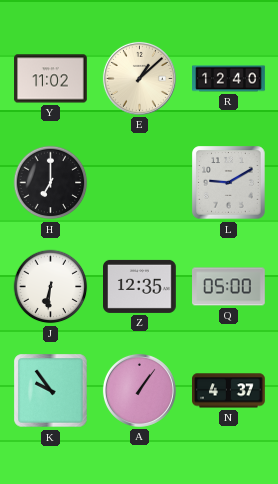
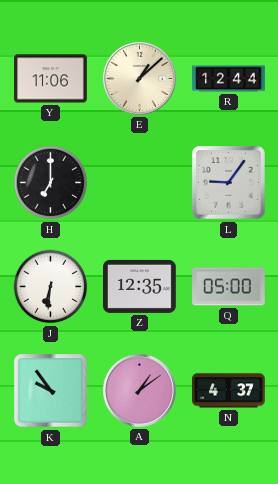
Y: 11:02 -> 11:06
R: 12:40 -> 12:44
L: 9:10 -> 9:06
A: 1:06 -> 1:09
